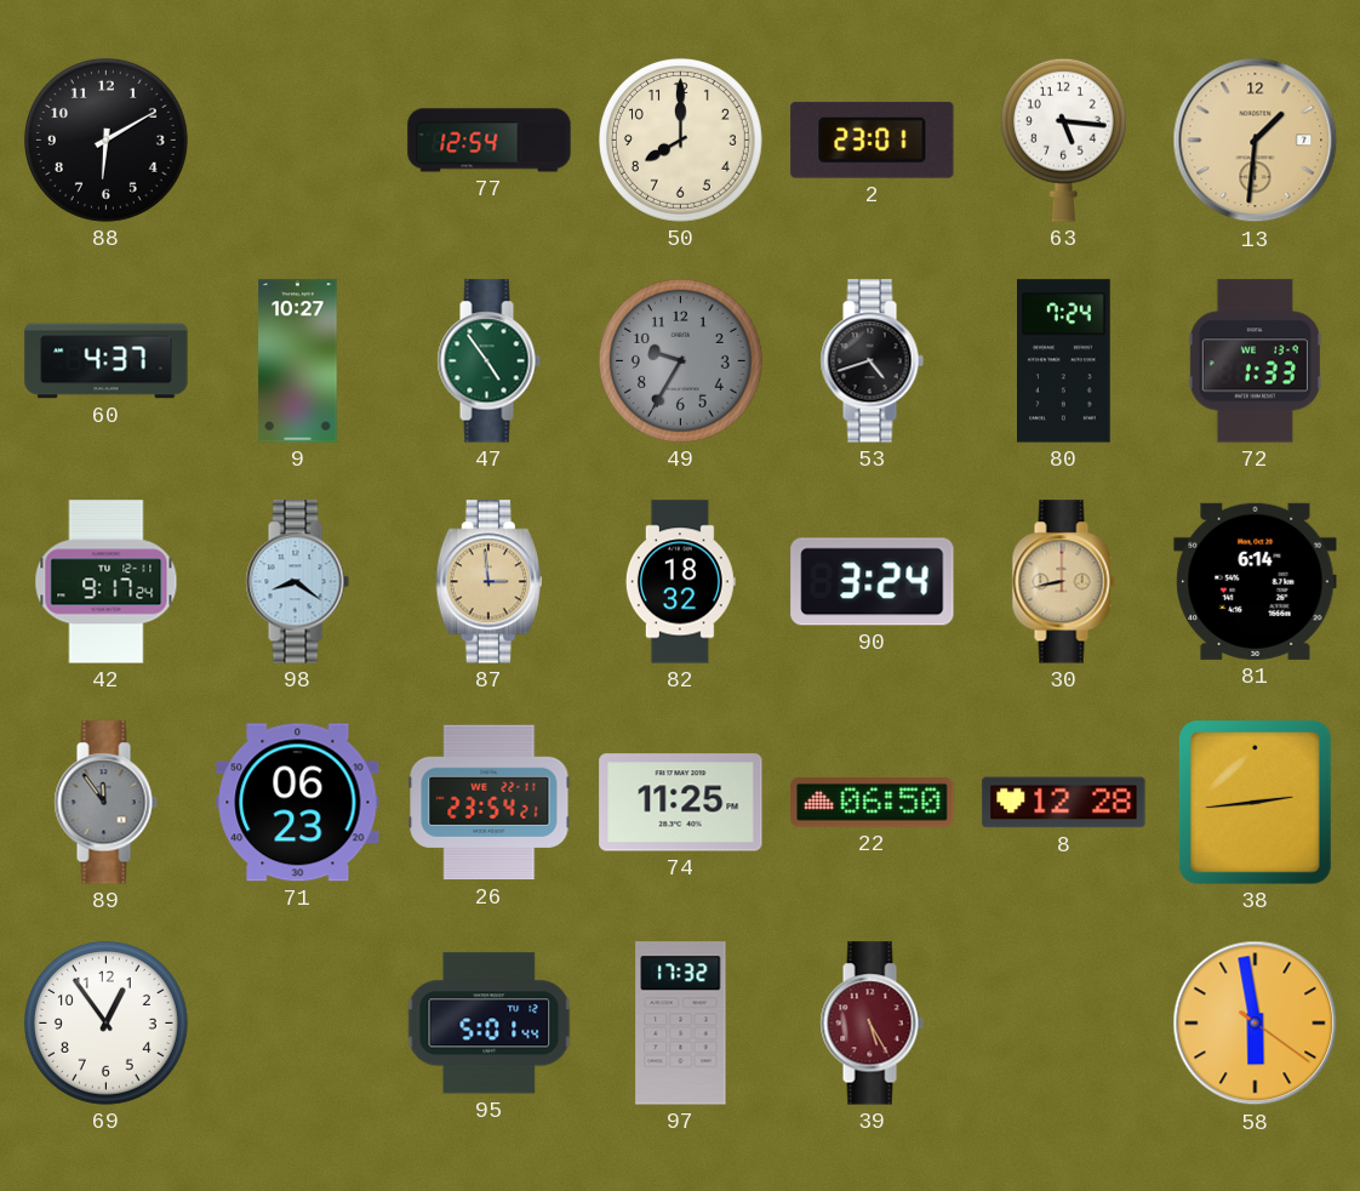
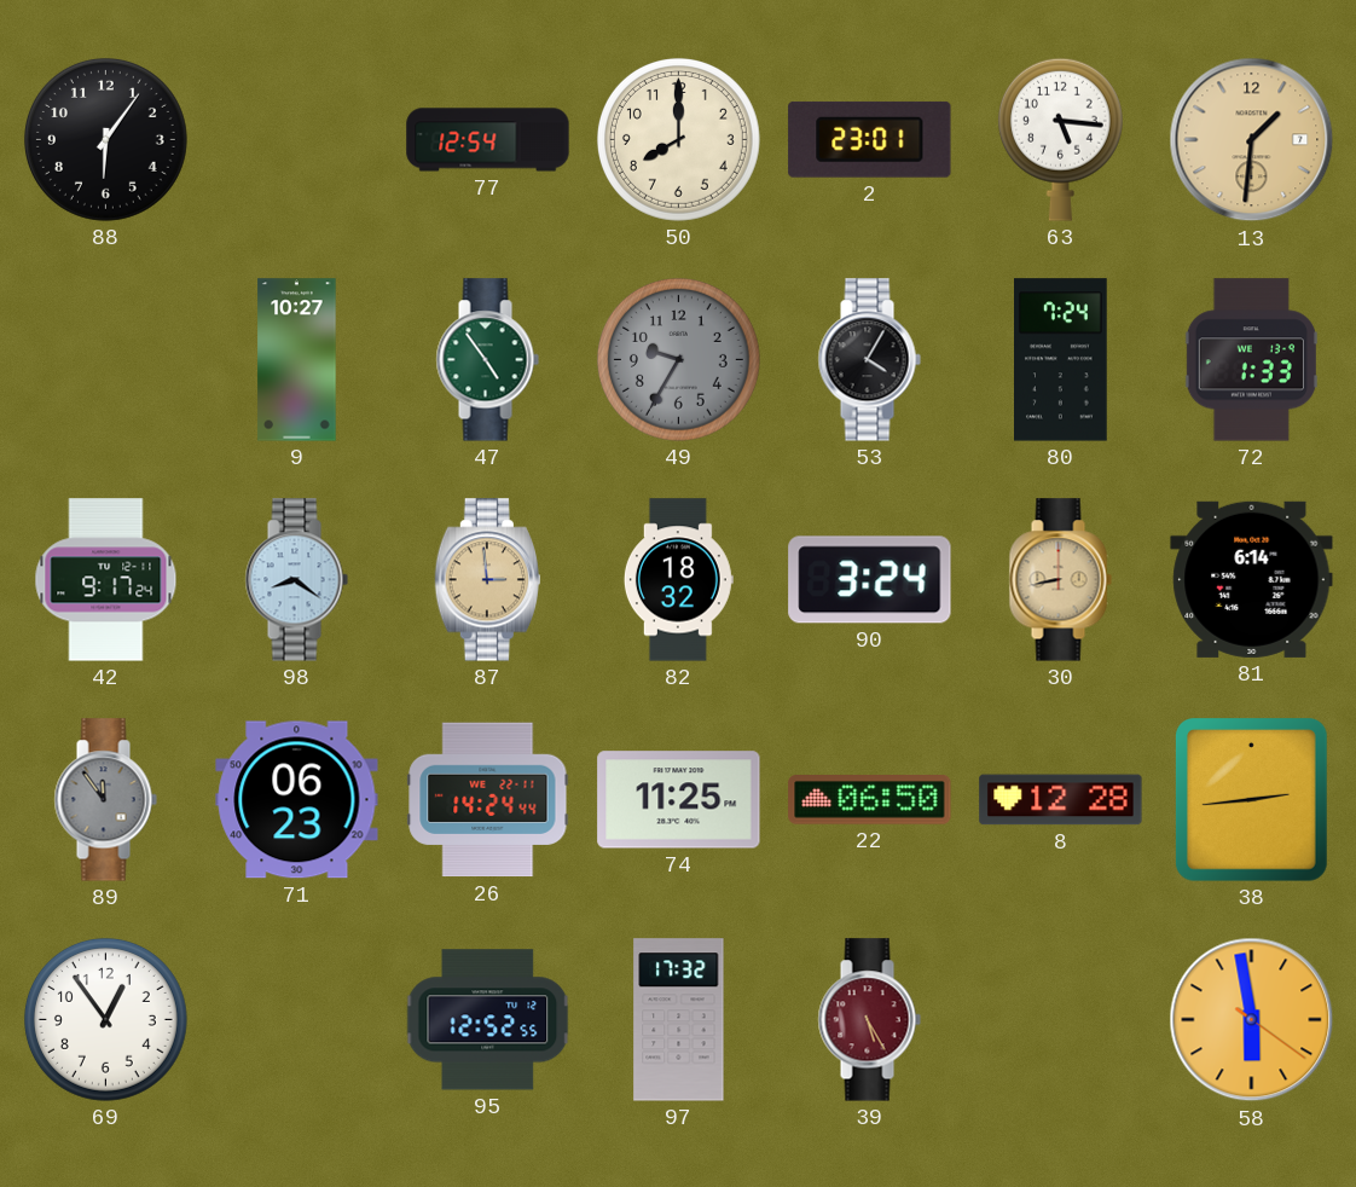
88: 6:10 -> 6:06
60: 4:37 -> none
53: 4:42 -> 4:05
26: 23:54 -> 14:24
95: 5:01 -> 12:52
